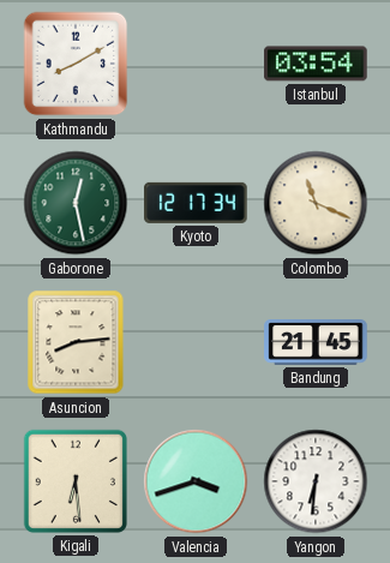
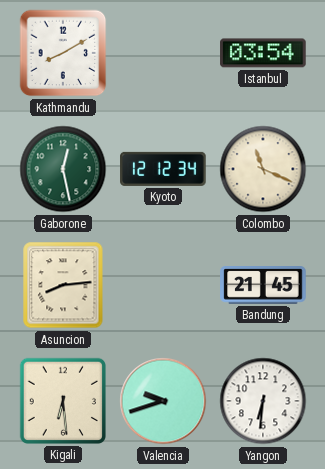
Kyoto: 12:17 -> 12:12
Valencia: 3:42 -> 9:42
